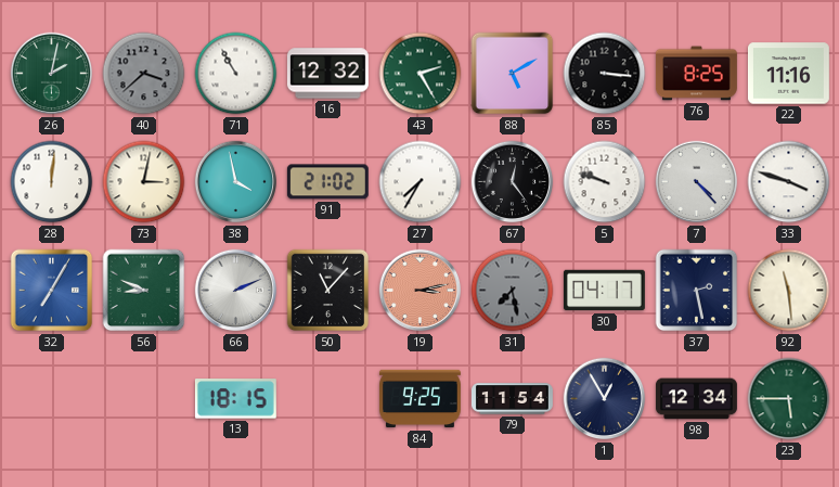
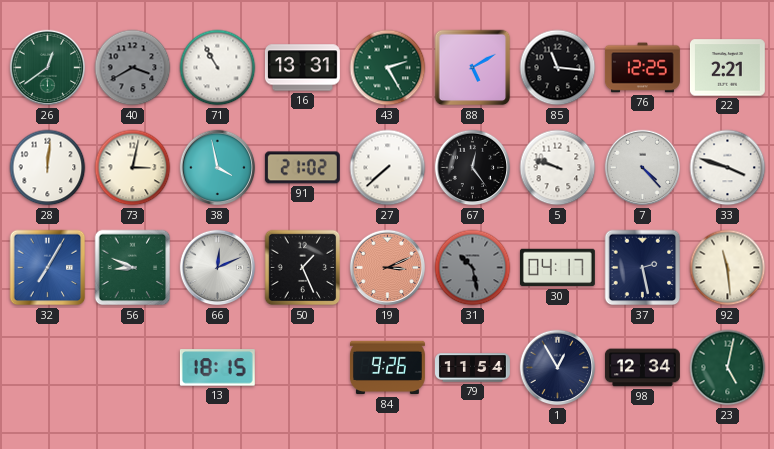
26: 2:02 -> 12:39
40: 3:38 -> 3:40
16: 12:32 -> 13:31
85: 3:16 -> 11:16
76: 8:25 -> 12:25
22: 11:16 -> 2:21
27: 7:35 -> 7:38
66: 2:11 -> 12:11
50: 11:07 -> 1:26
19: 3:13 -> 3:11
31: 7:28 -> 10:28
84: 9:25 -> 9:26
23: 5:45 -> 5:02
